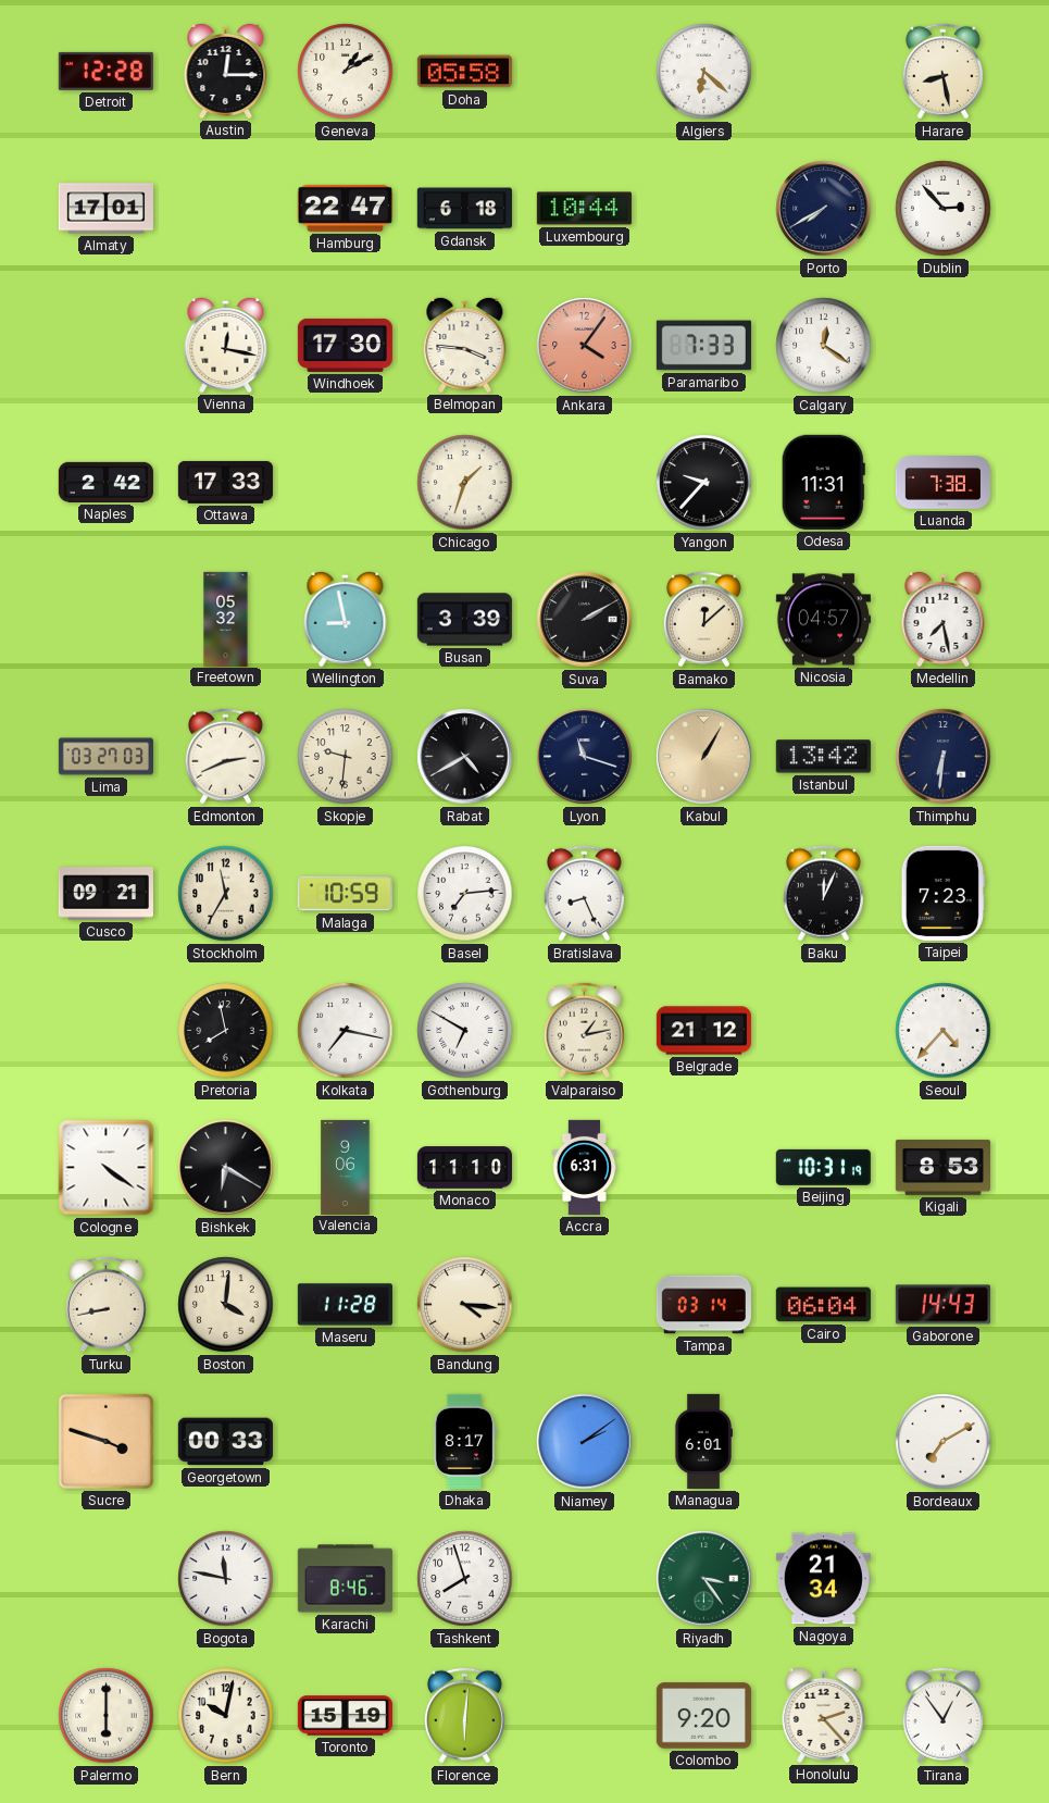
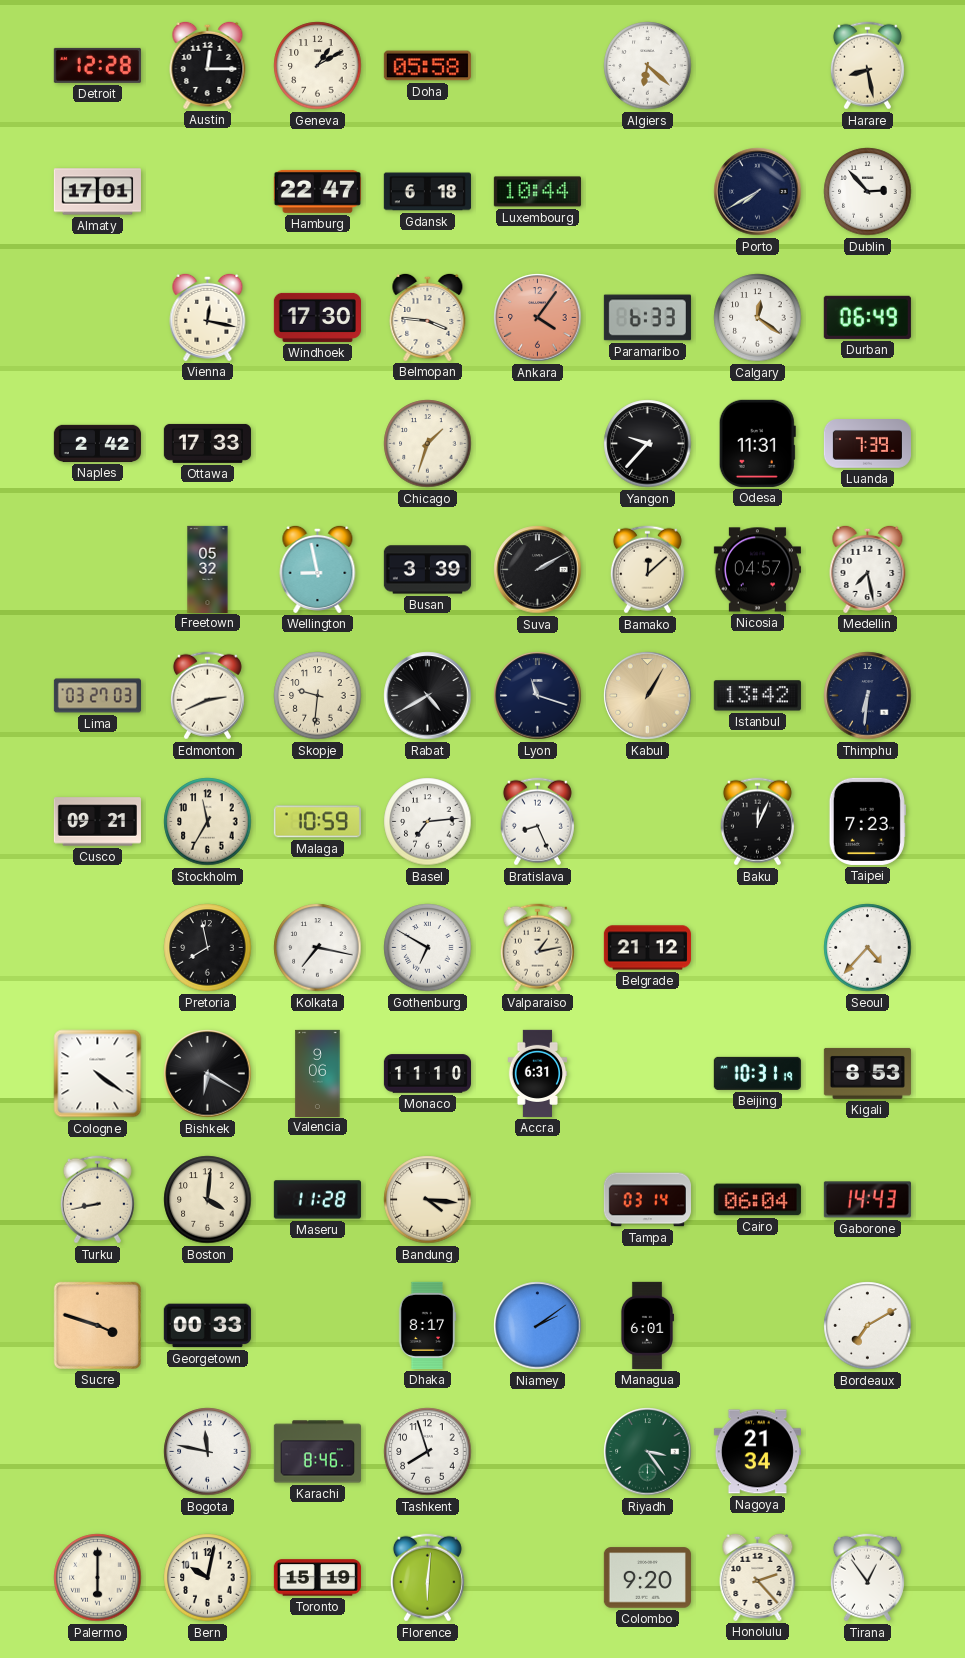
Paramaribo: 7:33 -> 6:33
Durban: none -> 06:49
Luanda: 7:38 -> 7:39
